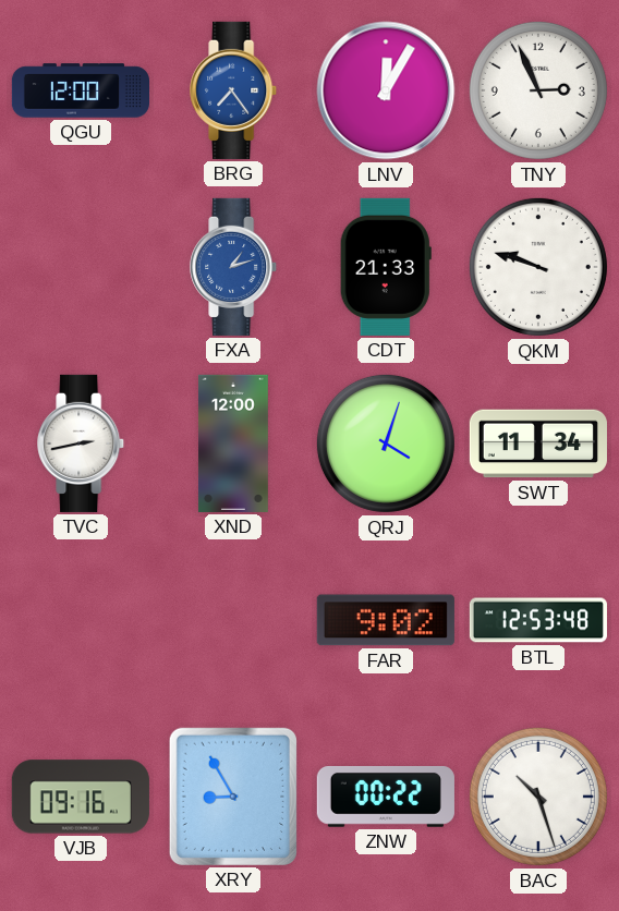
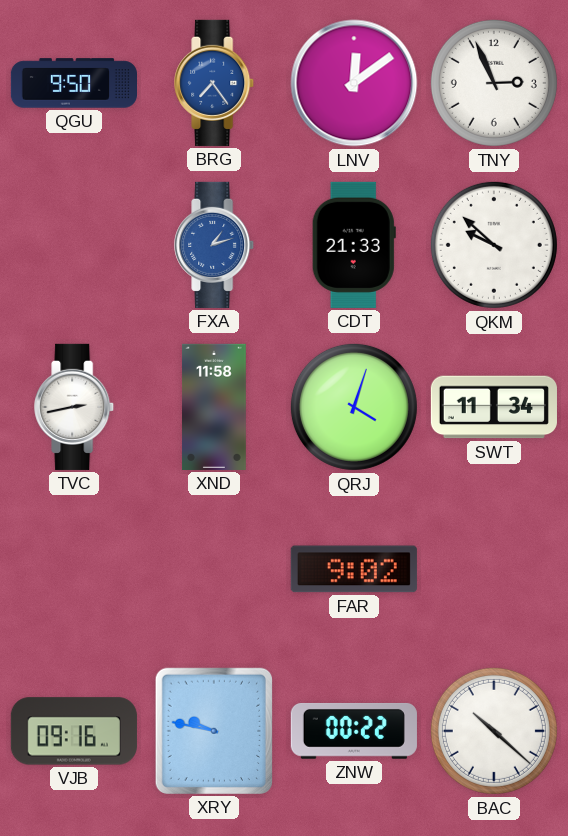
QGU: 12:00 -> 9:50
LNV: 12:05 -> 12:09
QKM: 9:48 -> 9:52
XND: 12:00 -> 11:58
BTL: 12:53 -> none
XRY: 8:55 -> 9:47
BAC: 10:27 -> 10:22
